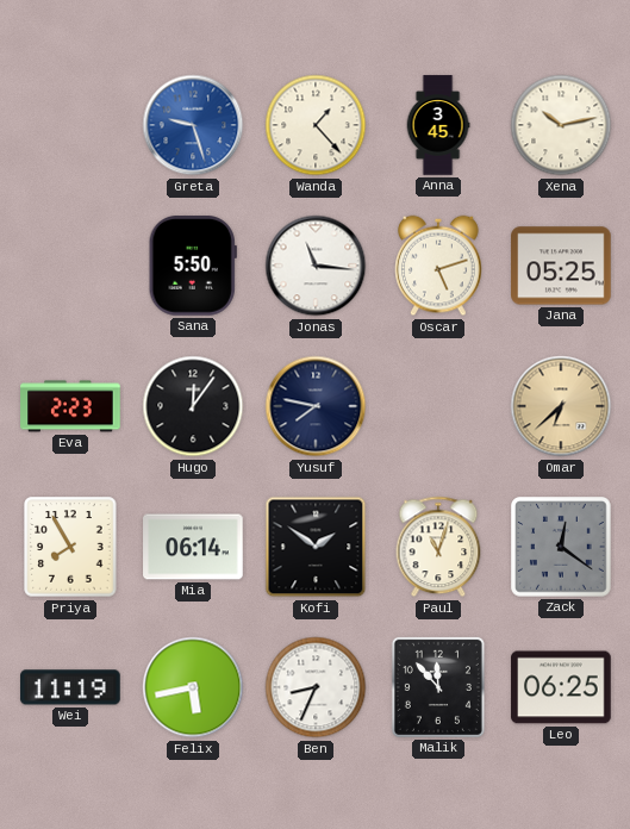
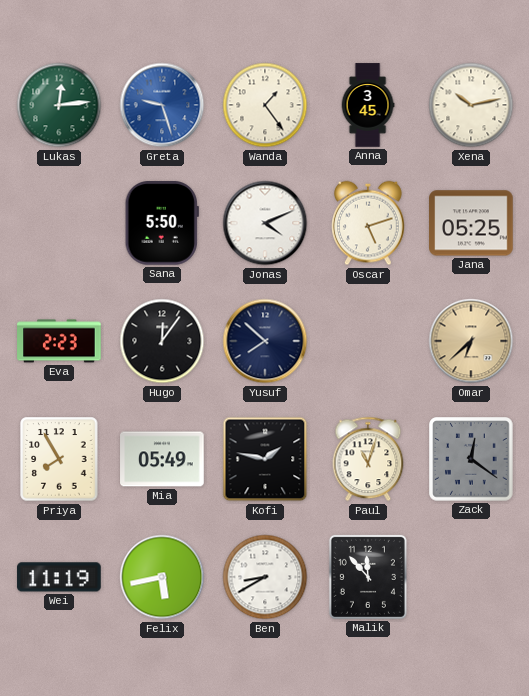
Lukas: none -> 12:14
Wanda: 1:23 -> 1:24
Jonas: 11:16 -> 4:11
Yusuf: 7:47 -> 7:52
Mia: 06:14 -> 05:49
Kofi: 1:51 -> 1:47
Ben: 8:34 -> 8:40
Leo: 06:25 -> none
